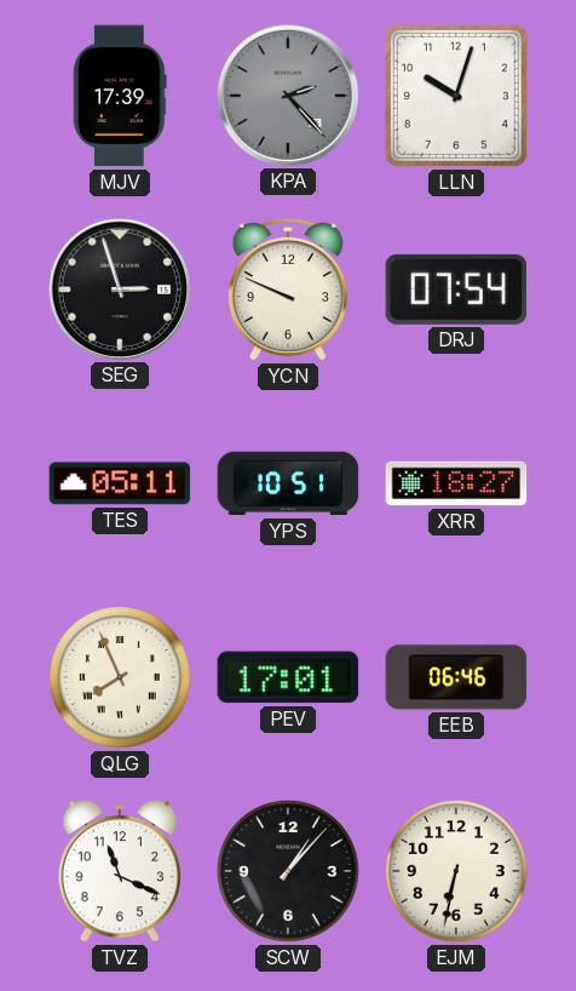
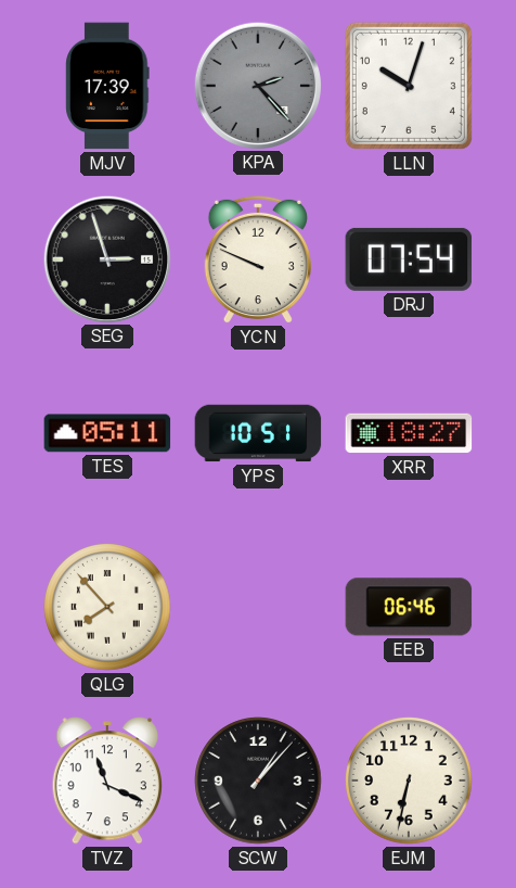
QLG: 7:56 -> 7:53
PEV: 17:01 -> none
